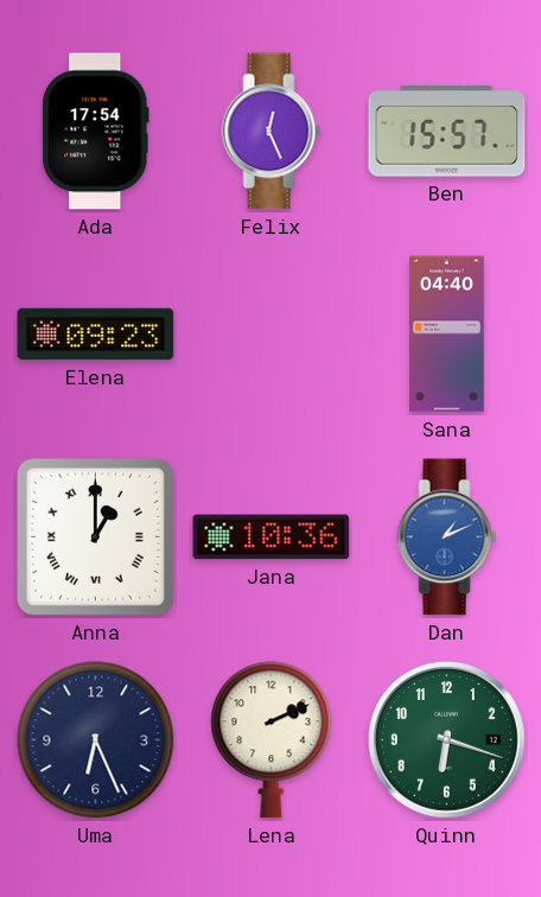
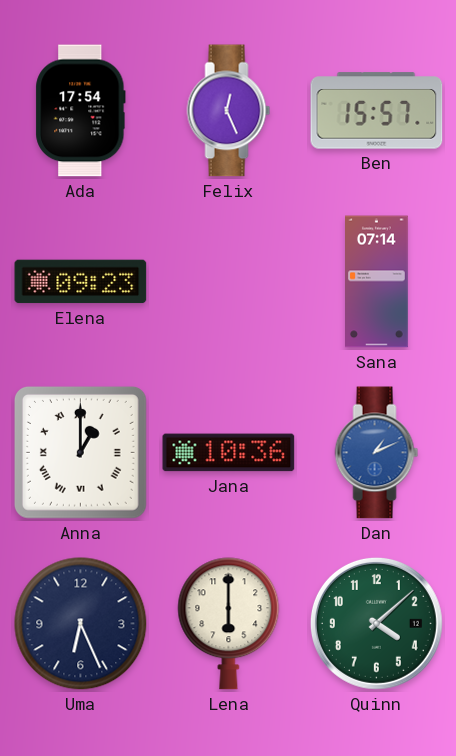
Sana: 04:40 -> 07:14
Lena: 2:11 -> 6:00
Quinn: 6:18 -> 4:08
